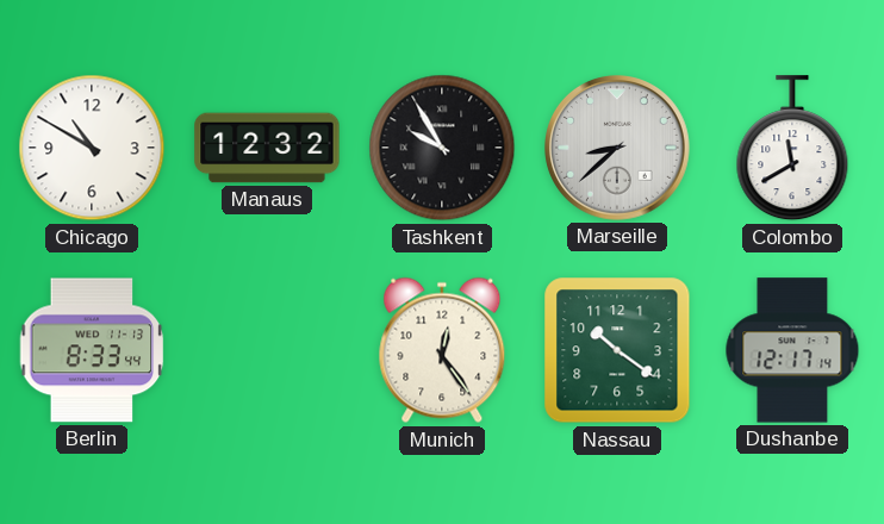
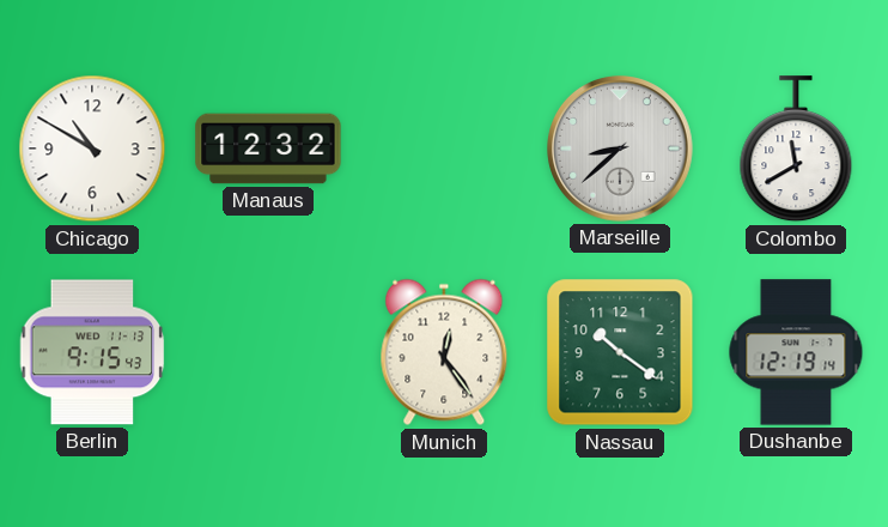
Tashkent: 9:55 -> none
Berlin: 8:33 -> 9:15
Dushanbe: 12:17 -> 12:19
